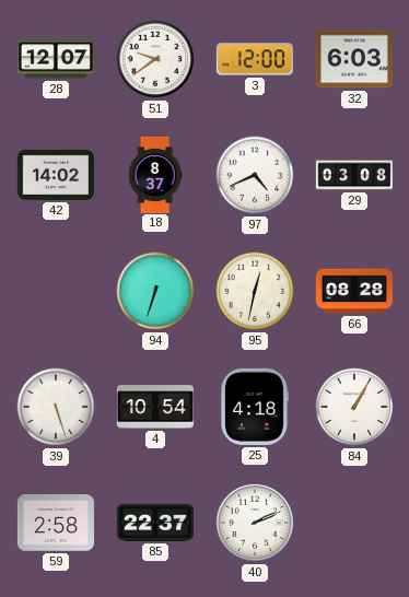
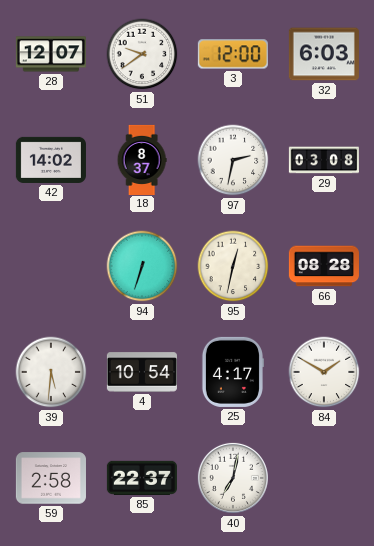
97: 4:41 -> 2:32
39: 5:27 -> 5:31
25: 4:18 -> 4:17
84: 1:05 -> 1:50
40: 2:11 -> 7:02
